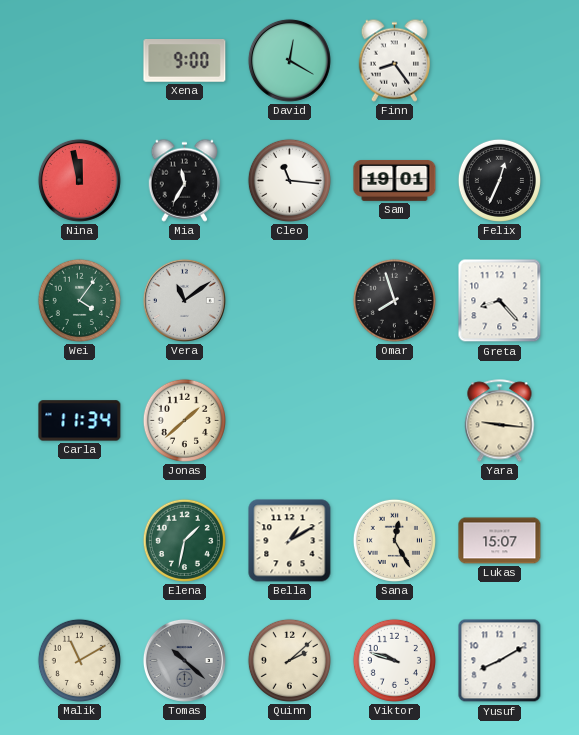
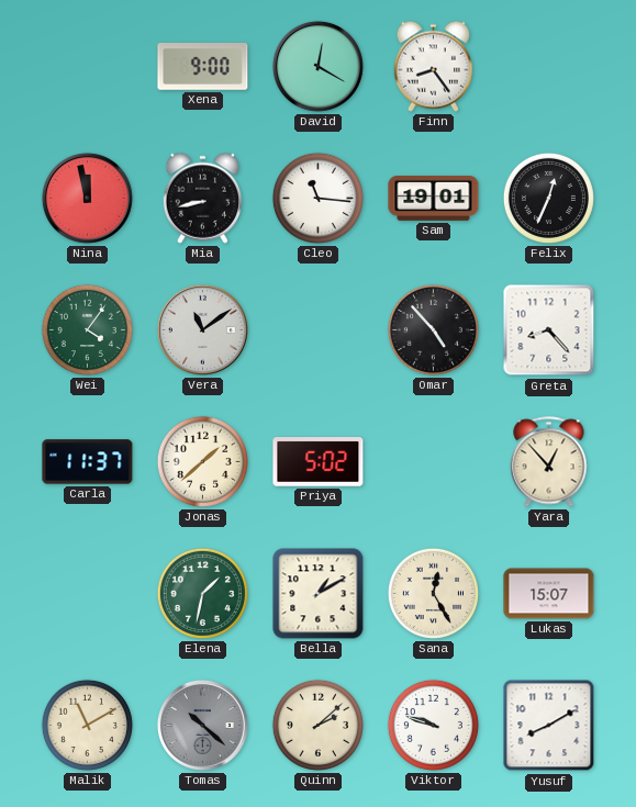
Mia: 11:35 -> 8:43
Omar: 7:57 -> 4:53
Carla: 11:34 -> 11:37
Priya: none -> 5:02
Yara: 9:16 -> 12:53
